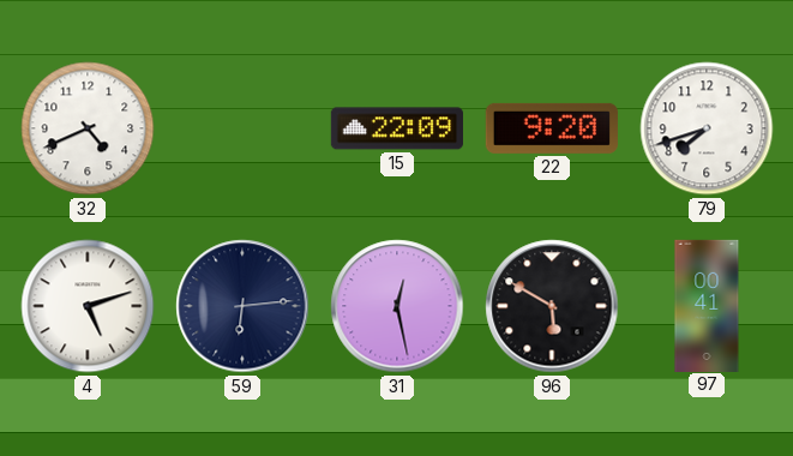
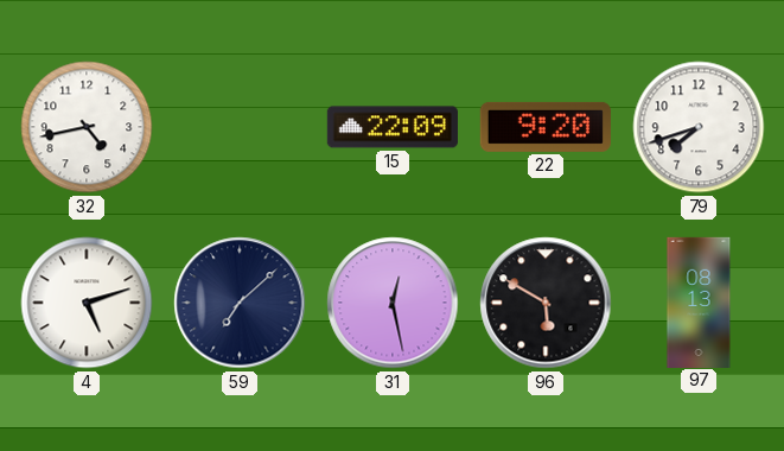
32: 4:41 -> 4:43
59: 6:14 -> 7:08
97: 00:41 -> 08:13
